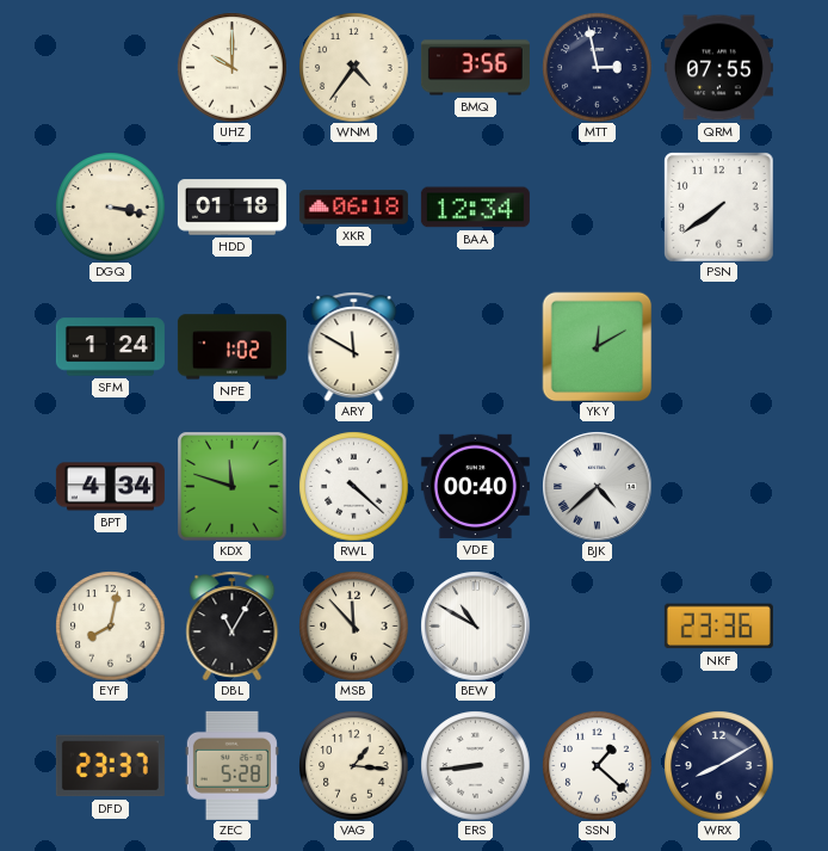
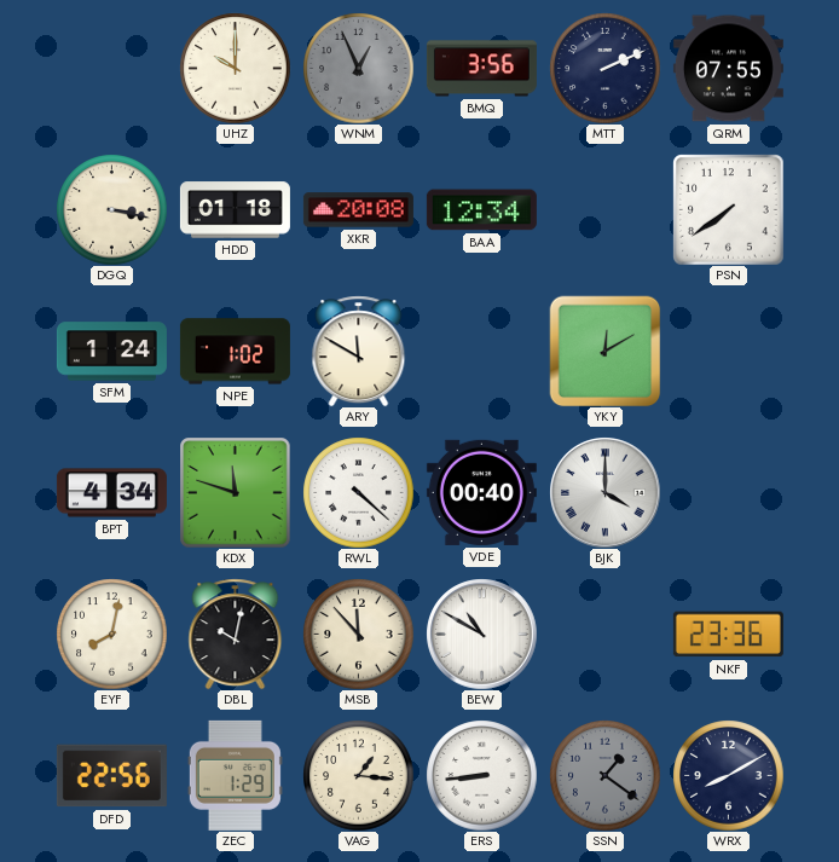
WNM: 4:36 -> 12:56
WNM dial: cream -> grey
MTT: 2:58 -> 2:11
XKR: 06:18 -> 20:08
BJK: 4:38 -> 4:00
DBL: 11:05 -> 10:02
DFD: 23:37 -> 22:56
ZEC: 5:28 -> 1:29
SSN: 1:22 -> 1:21
SSN dial: white -> grey
